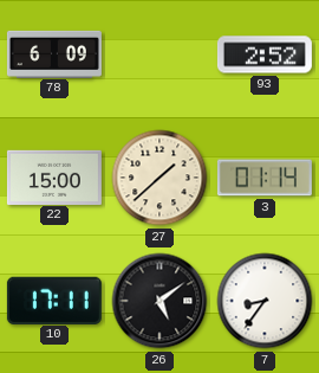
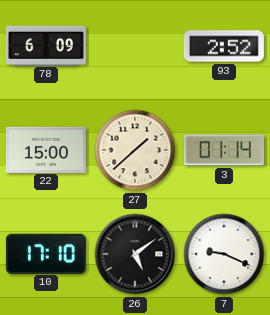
10: 17:11 -> 17:10
7: 8:36 -> 9:19
